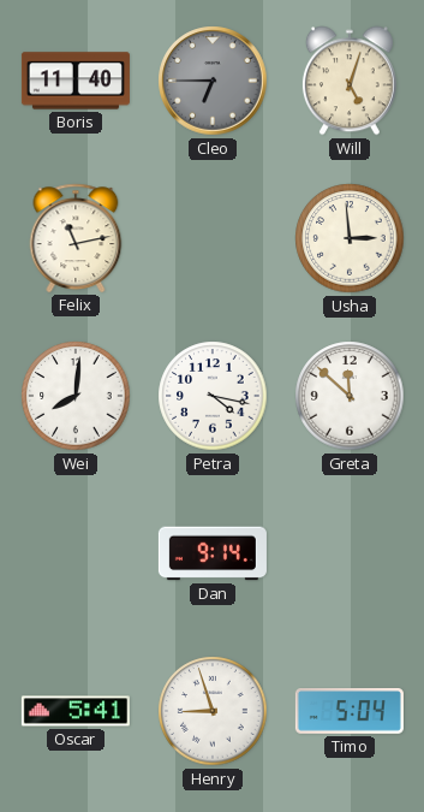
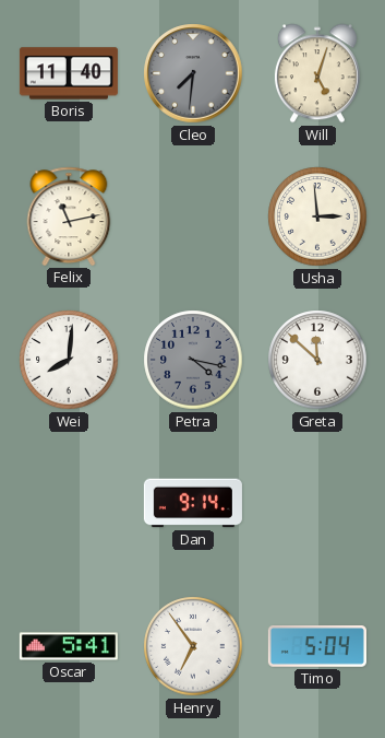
Cleo: 6:45 -> 7:31
Petra dial: white -> grey
Henry: 8:57 -> 6:54
